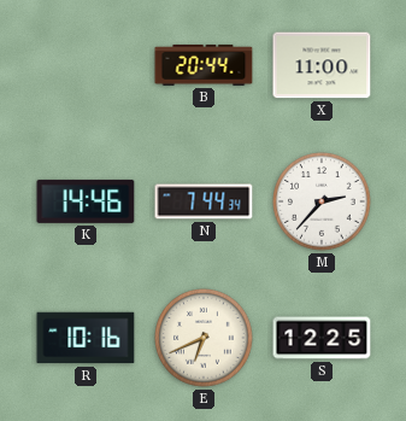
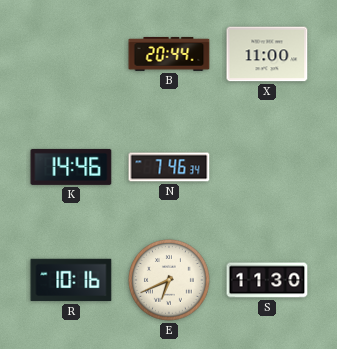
N: 7:44 -> 7:46
M: 2:37 -> none
S: 12:25 -> 11:30
